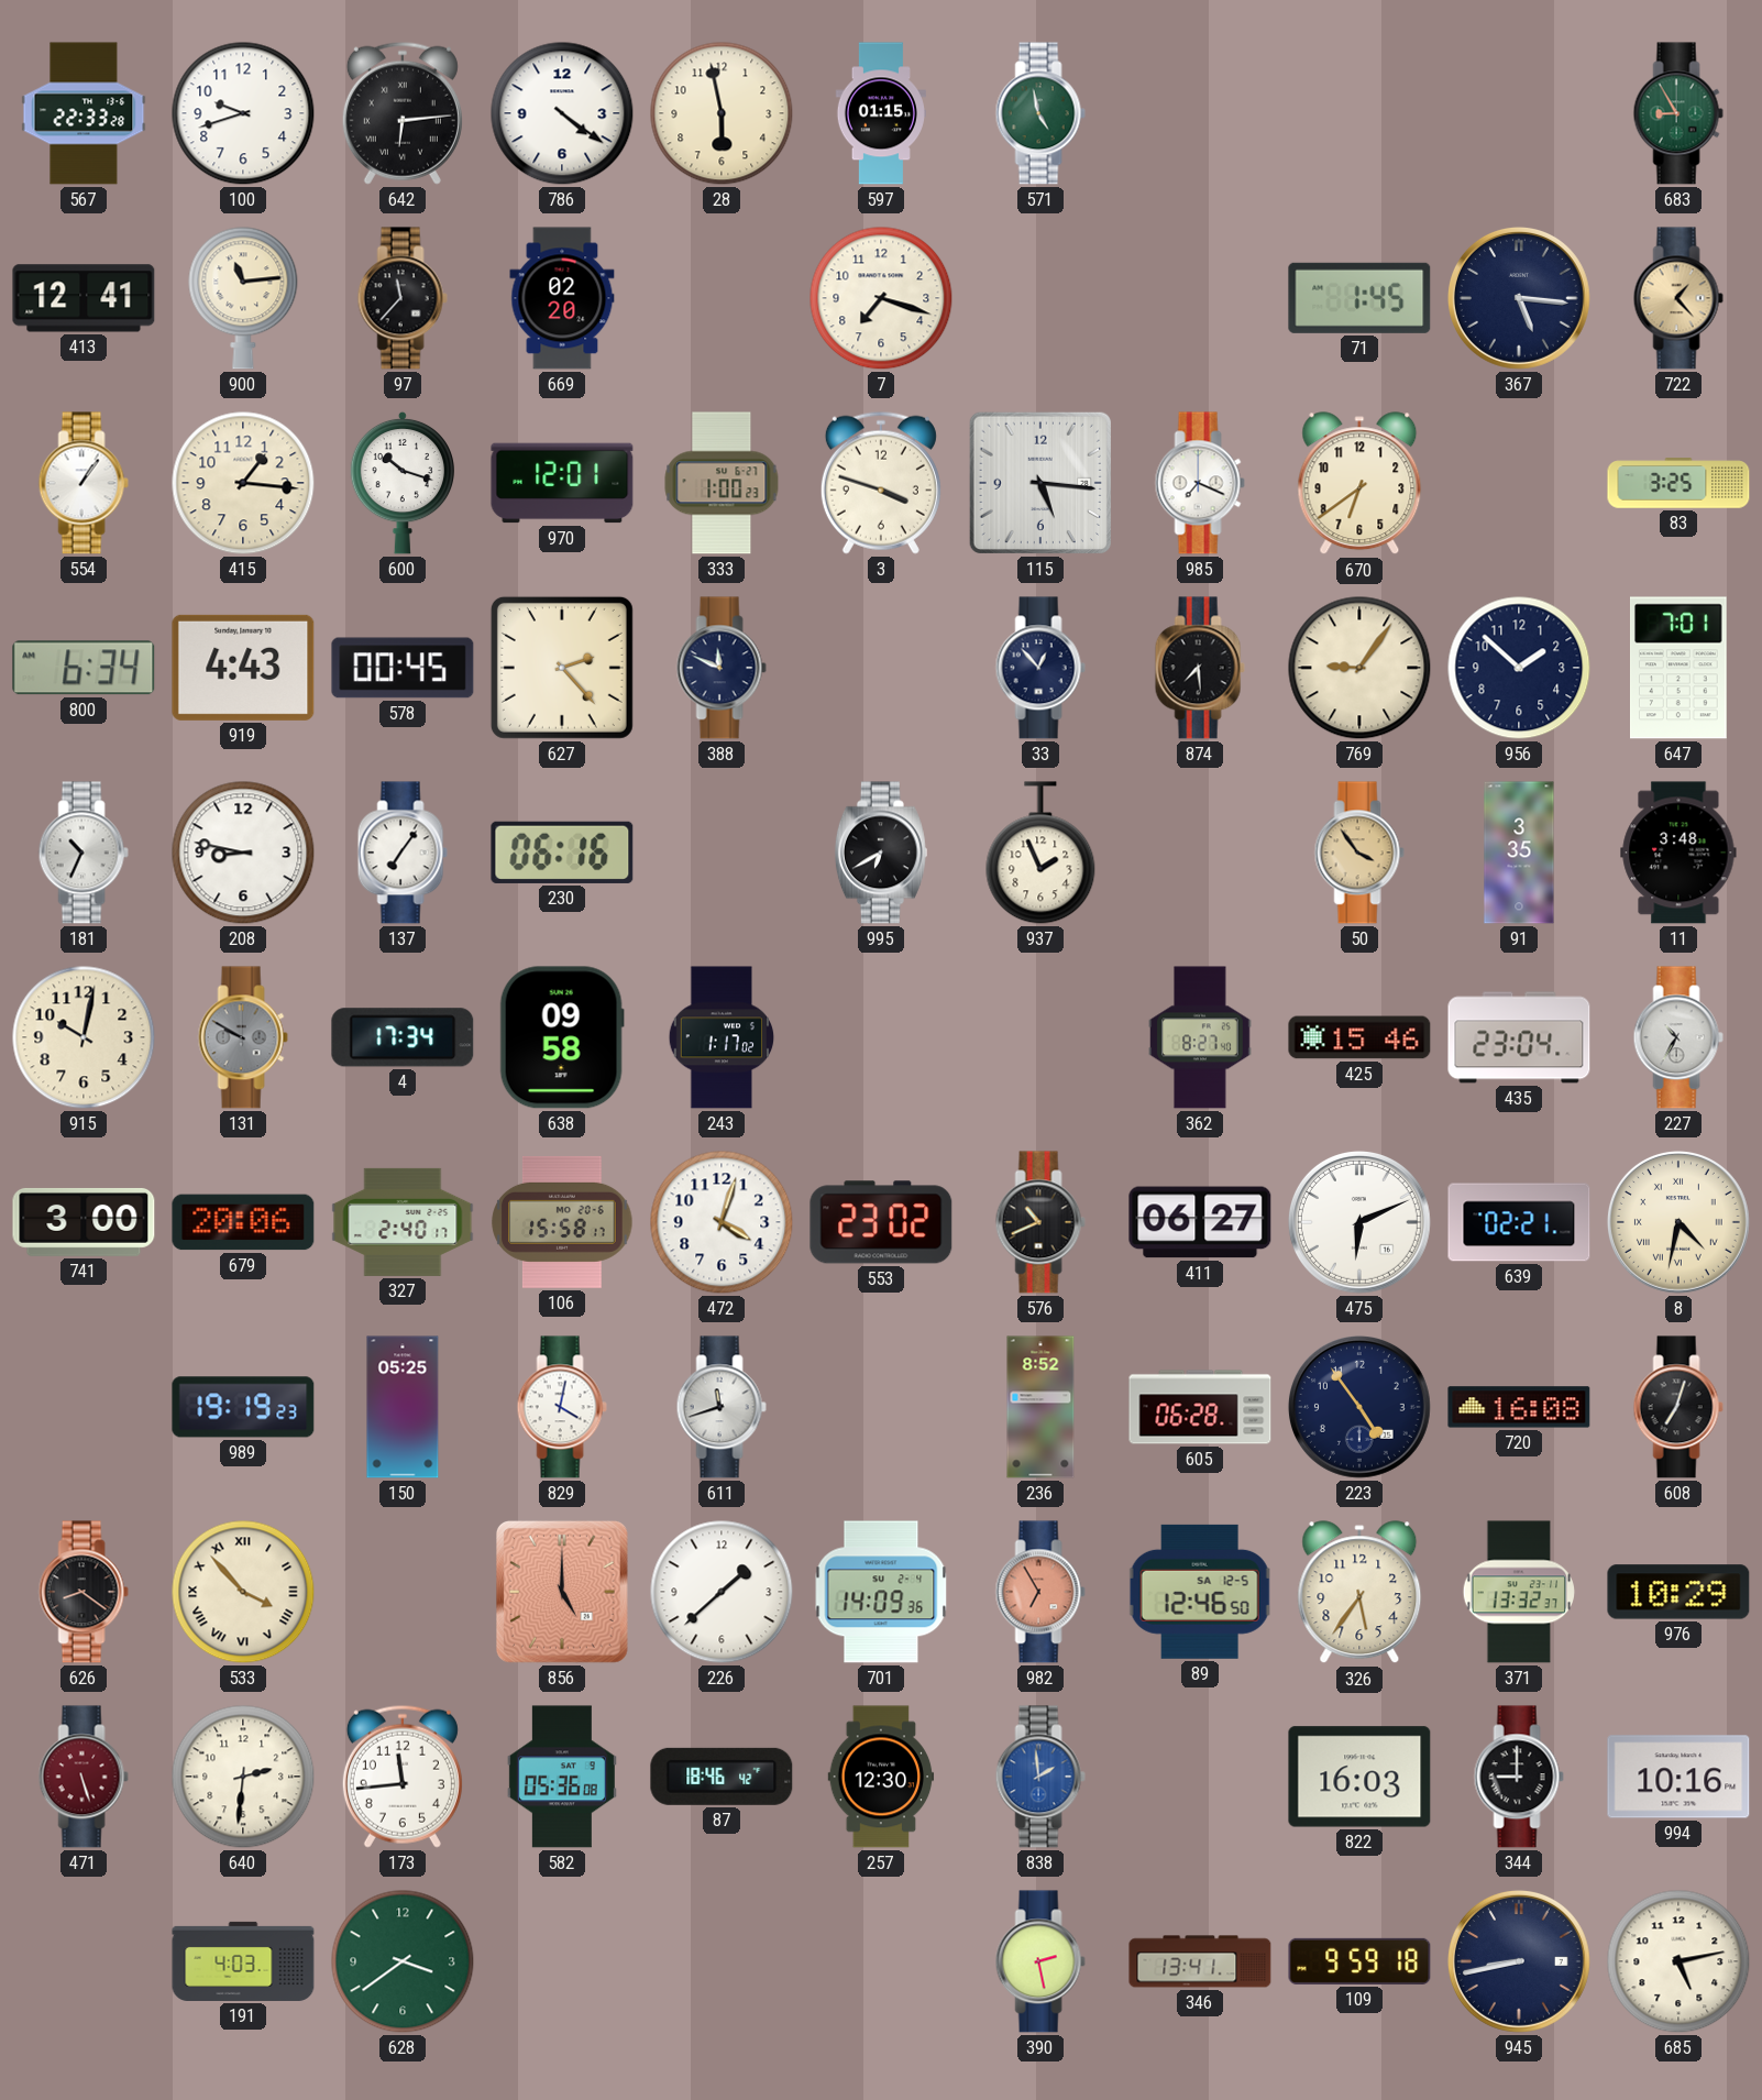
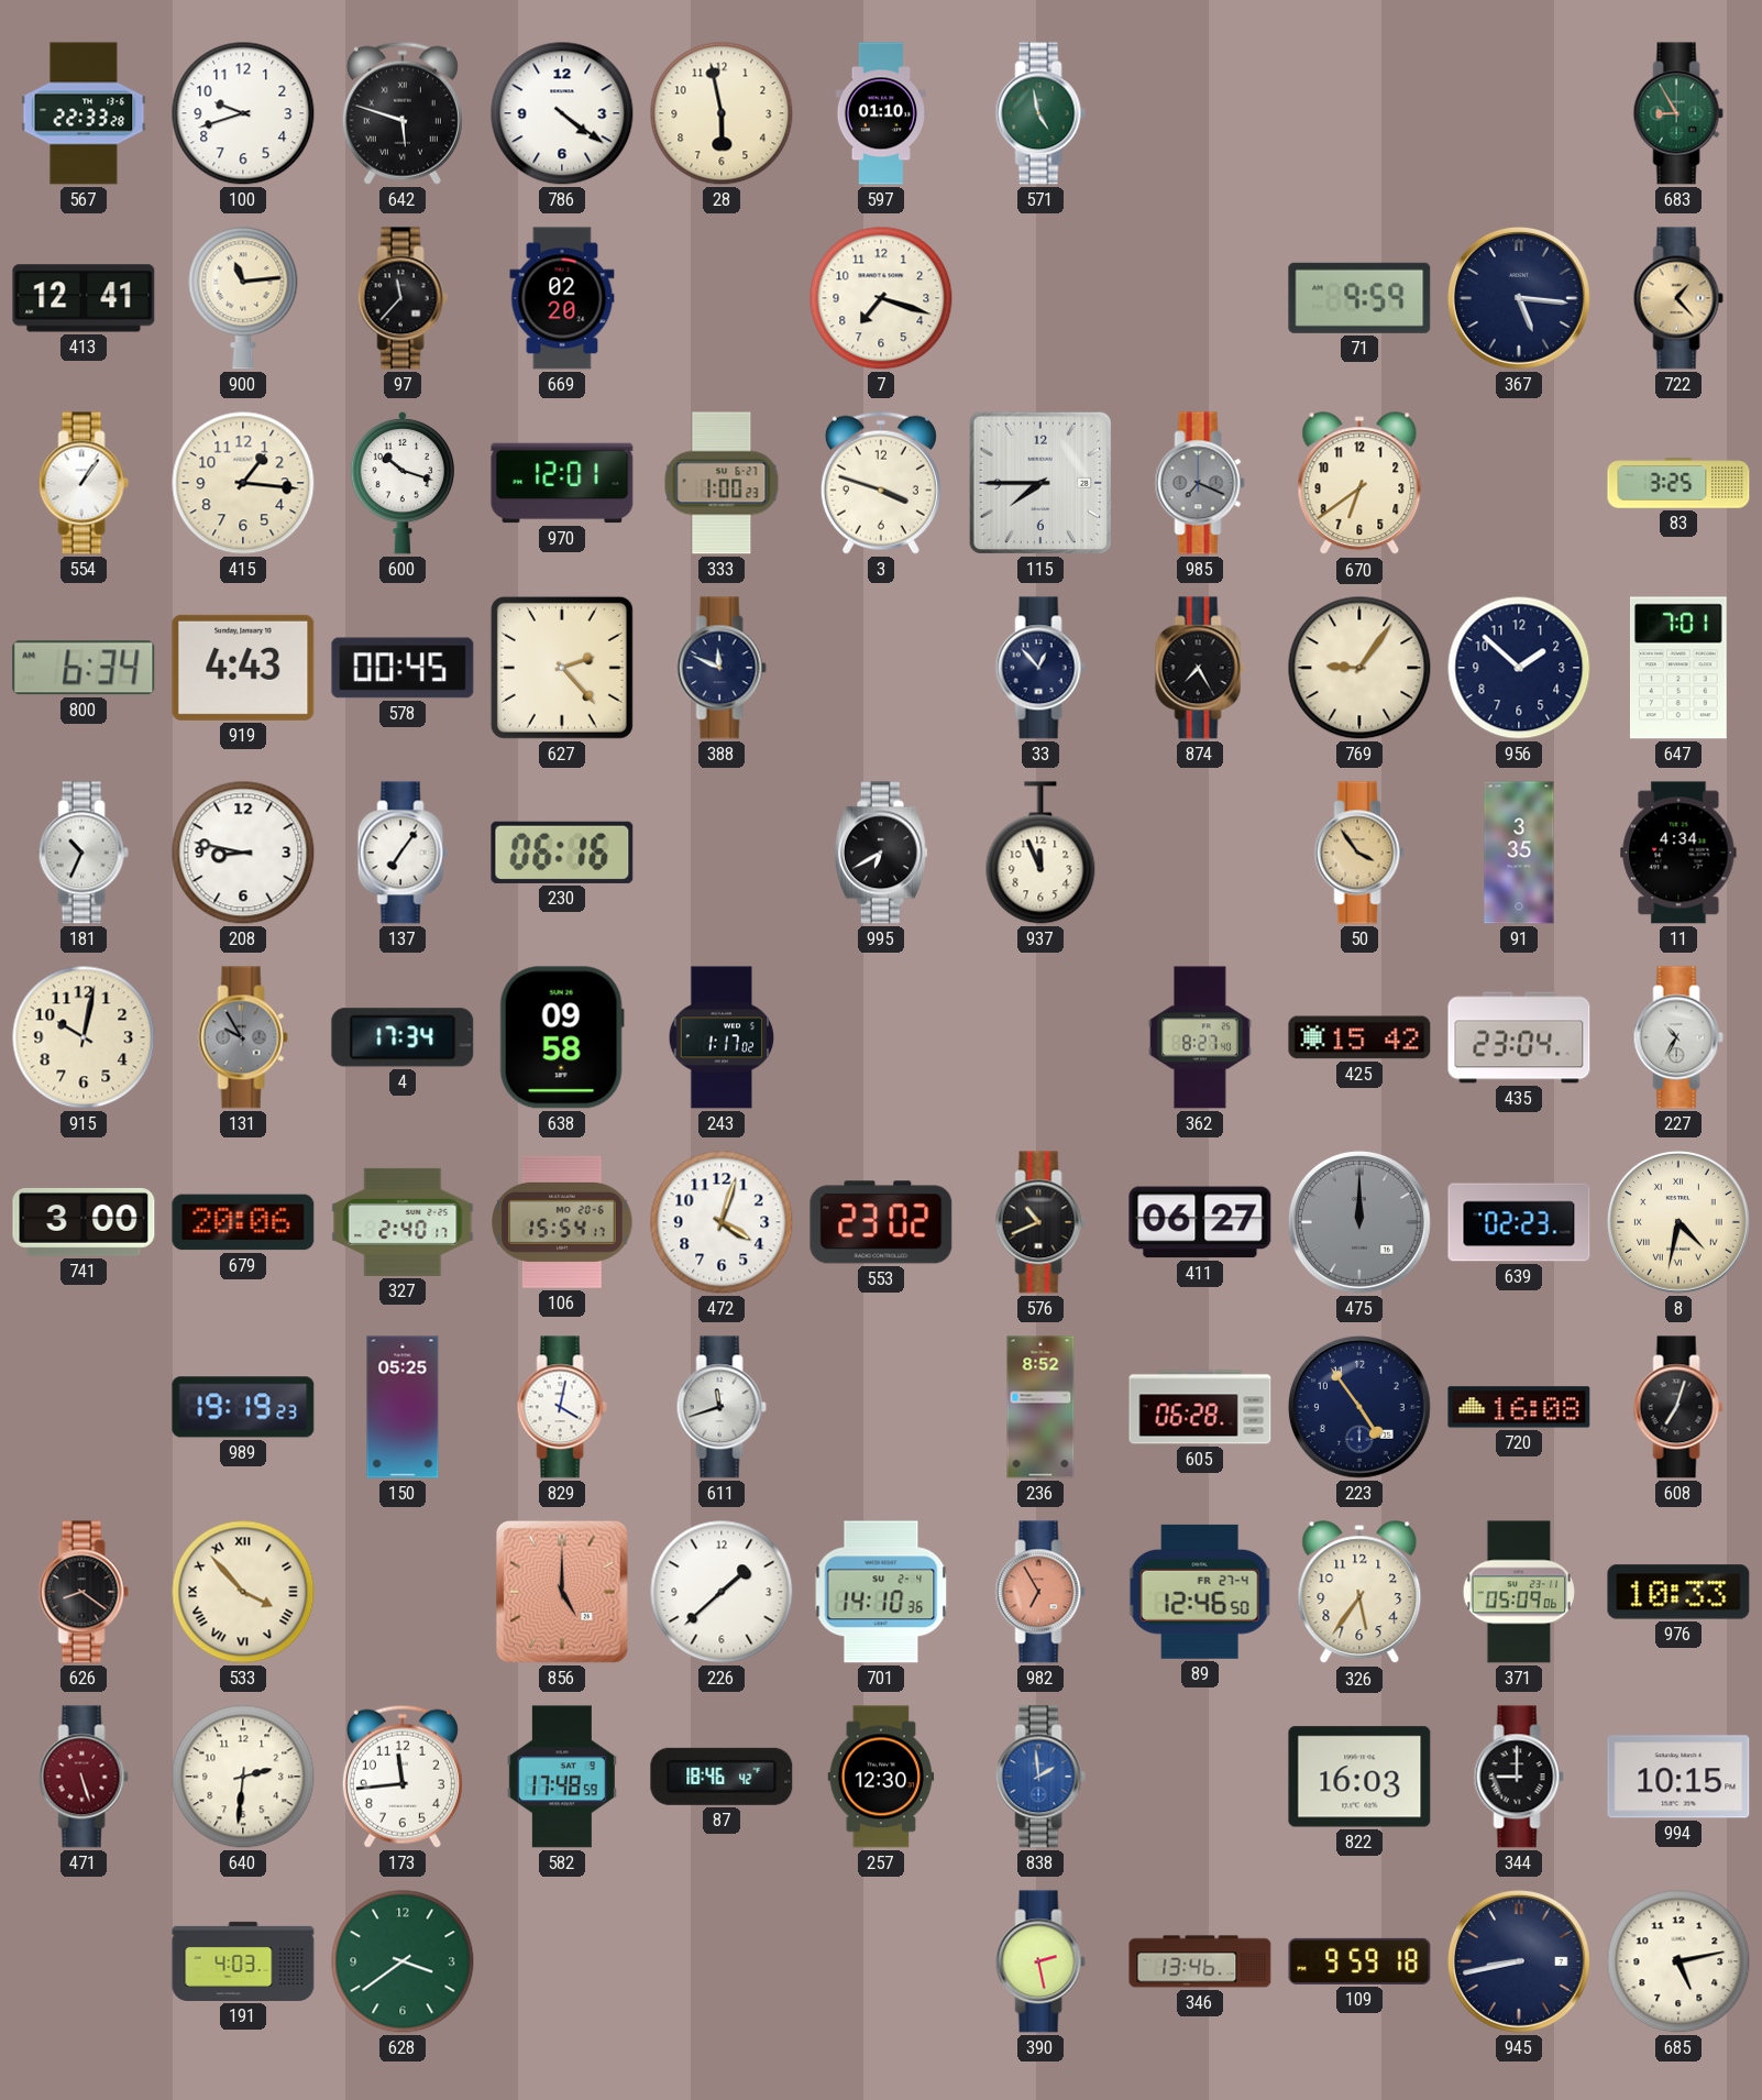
642: 6:14 -> 5:48
597: 01:15 -> 01:10
71: 1:45 -> 9:59
115: 5:16 -> 7:45
985 dial: white -> grey
874: 7:29 -> 7:25
937: 1:56 -> 11:56
11: 3:48 -> 4:34
131: 9:50 -> 9:55
425: 15:46 -> 15:42
106: 15:58 -> 15:54
475: 6:11 -> 12:00
475 dial: white -> grey
639: 02:21 -> 02:23
701: 14:09 -> 14:10
89 date: SA 12-5 -> FR 27-4
371: 13:32 -> 05:09
976: 10:29 -> 10:33
582: 05:36 -> 17:48
994: 10:16 -> 10:15
346: 13:41 -> 13:46
